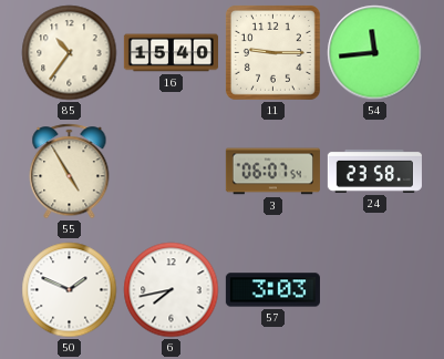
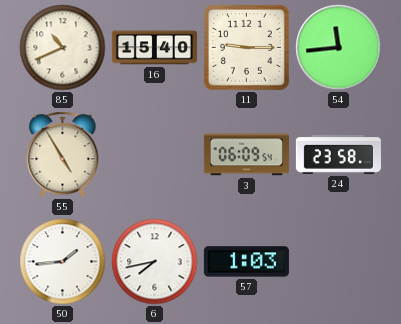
85: 10:36 -> 10:41
3: 06:07 -> 06:09
50: 1:49 -> 1:44
57: 3:03 -> 1:03
